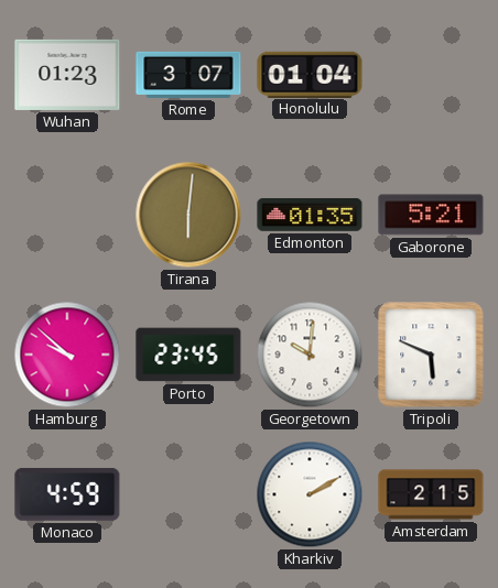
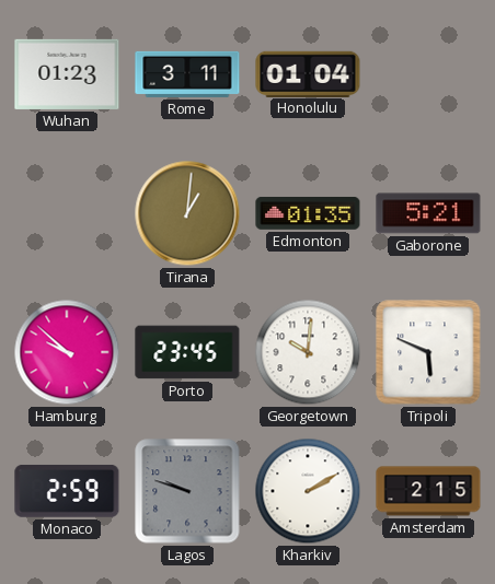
Rome: 3:07 -> 3:11
Tirana: 6:01 -> 1:01
Monaco: 4:59 -> 2:59
Lagos: none -> 9:48
